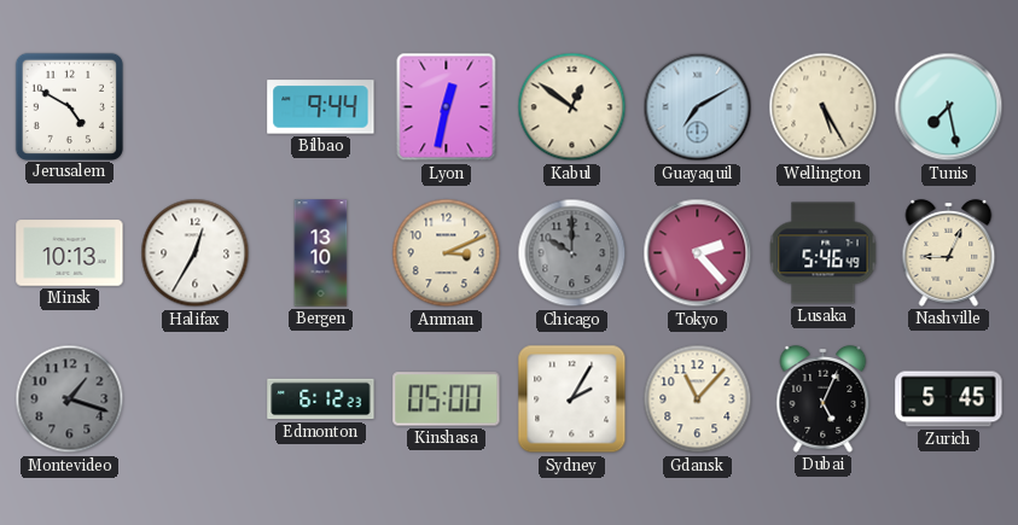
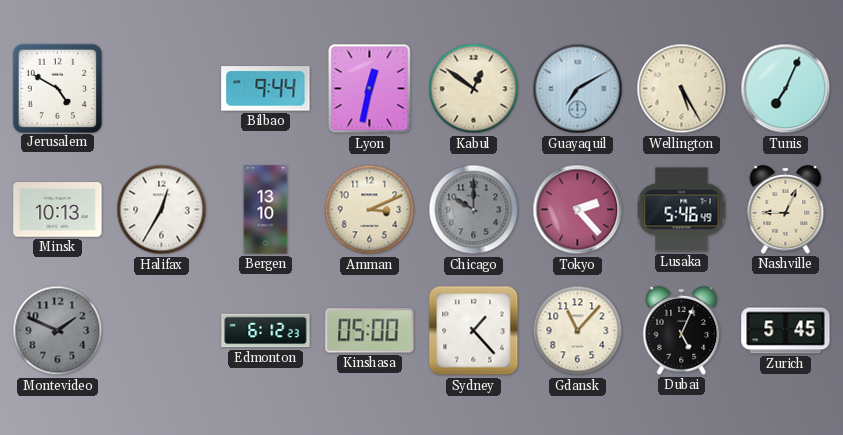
Tunis: 7:28 -> 7:04
Montevideo: 1:18 -> 1:49
Sydney: 2:05 -> 1:23
